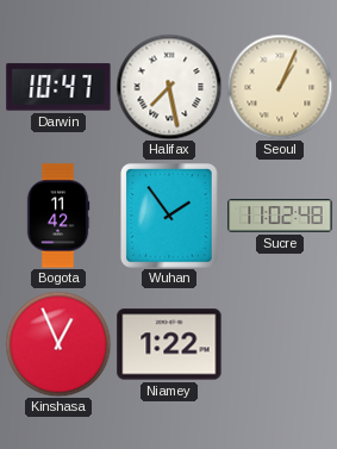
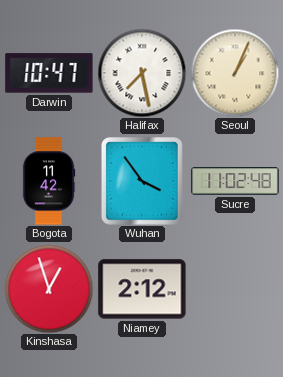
Wuhan: 1:54 -> 3:54
Kinshasa: 12:56 -> 12:57
Niamey: 1:22 -> 2:12
